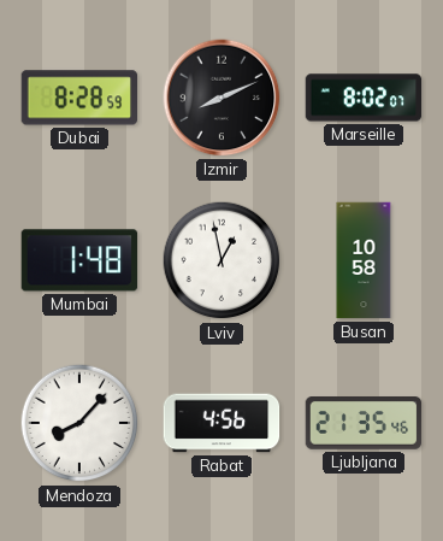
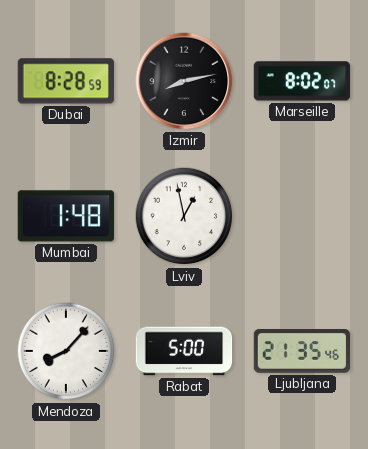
Izmir: 8:11 -> 8:13
Busan: 10:58 -> none
Rabat: 4:56 -> 5:00
